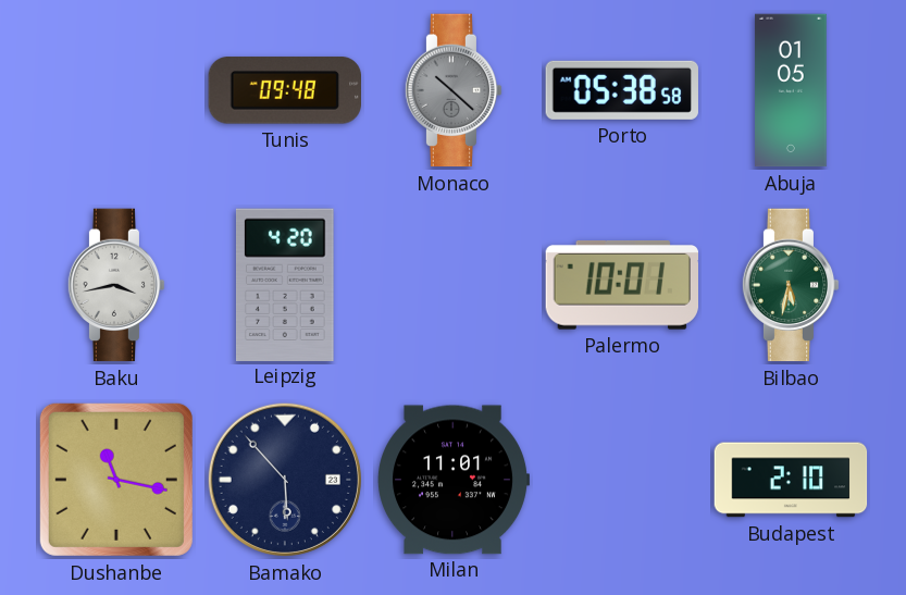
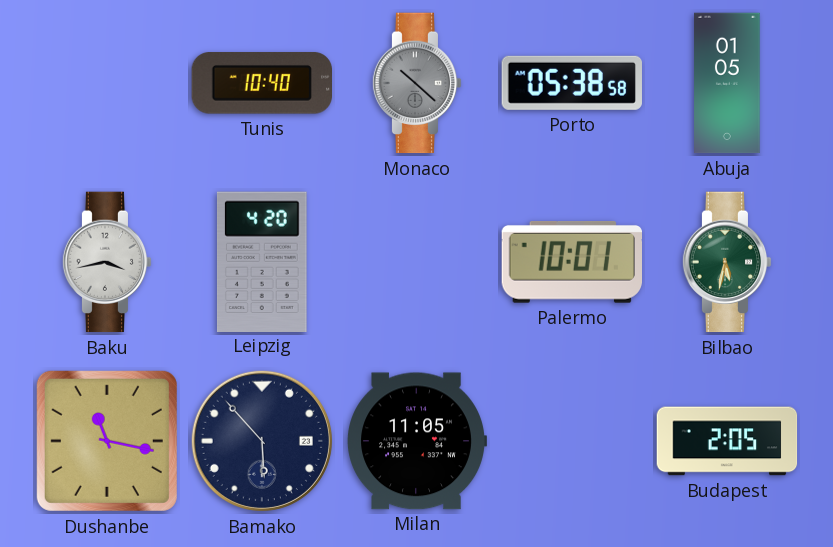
Tunis: 09:48 -> 10:40
Milan: 11:01 -> 11:05
Budapest: 2:10 -> 2:05
